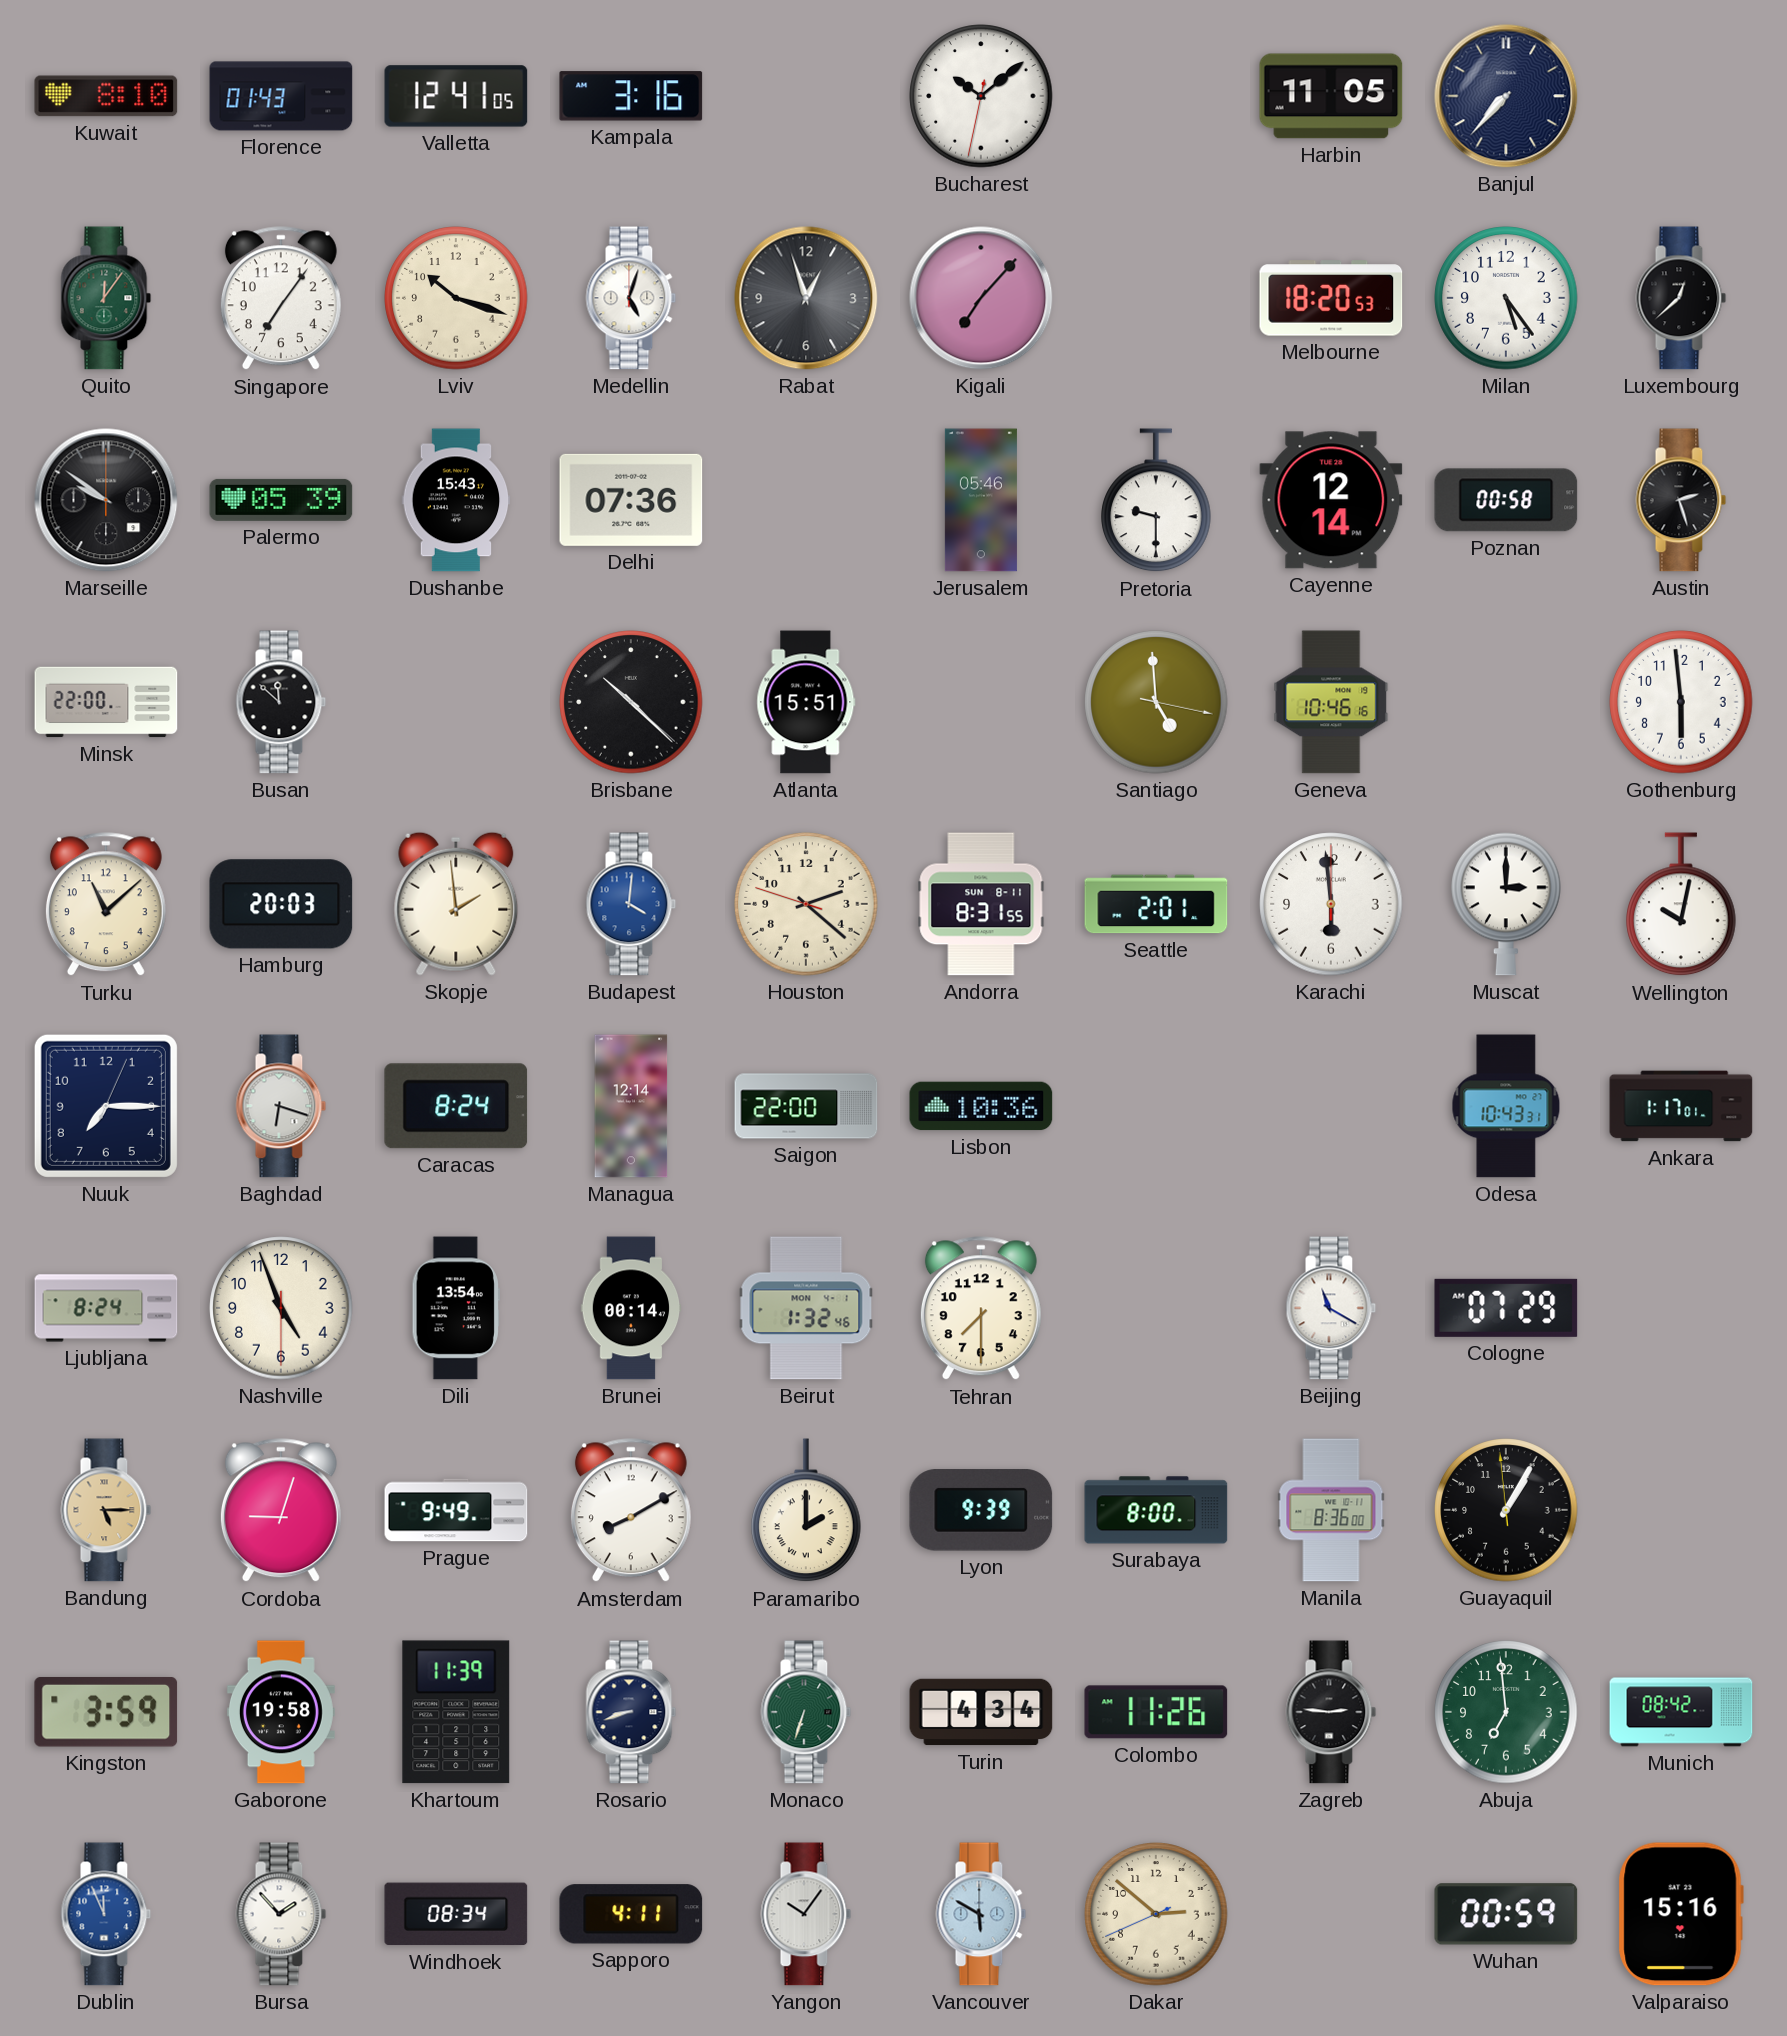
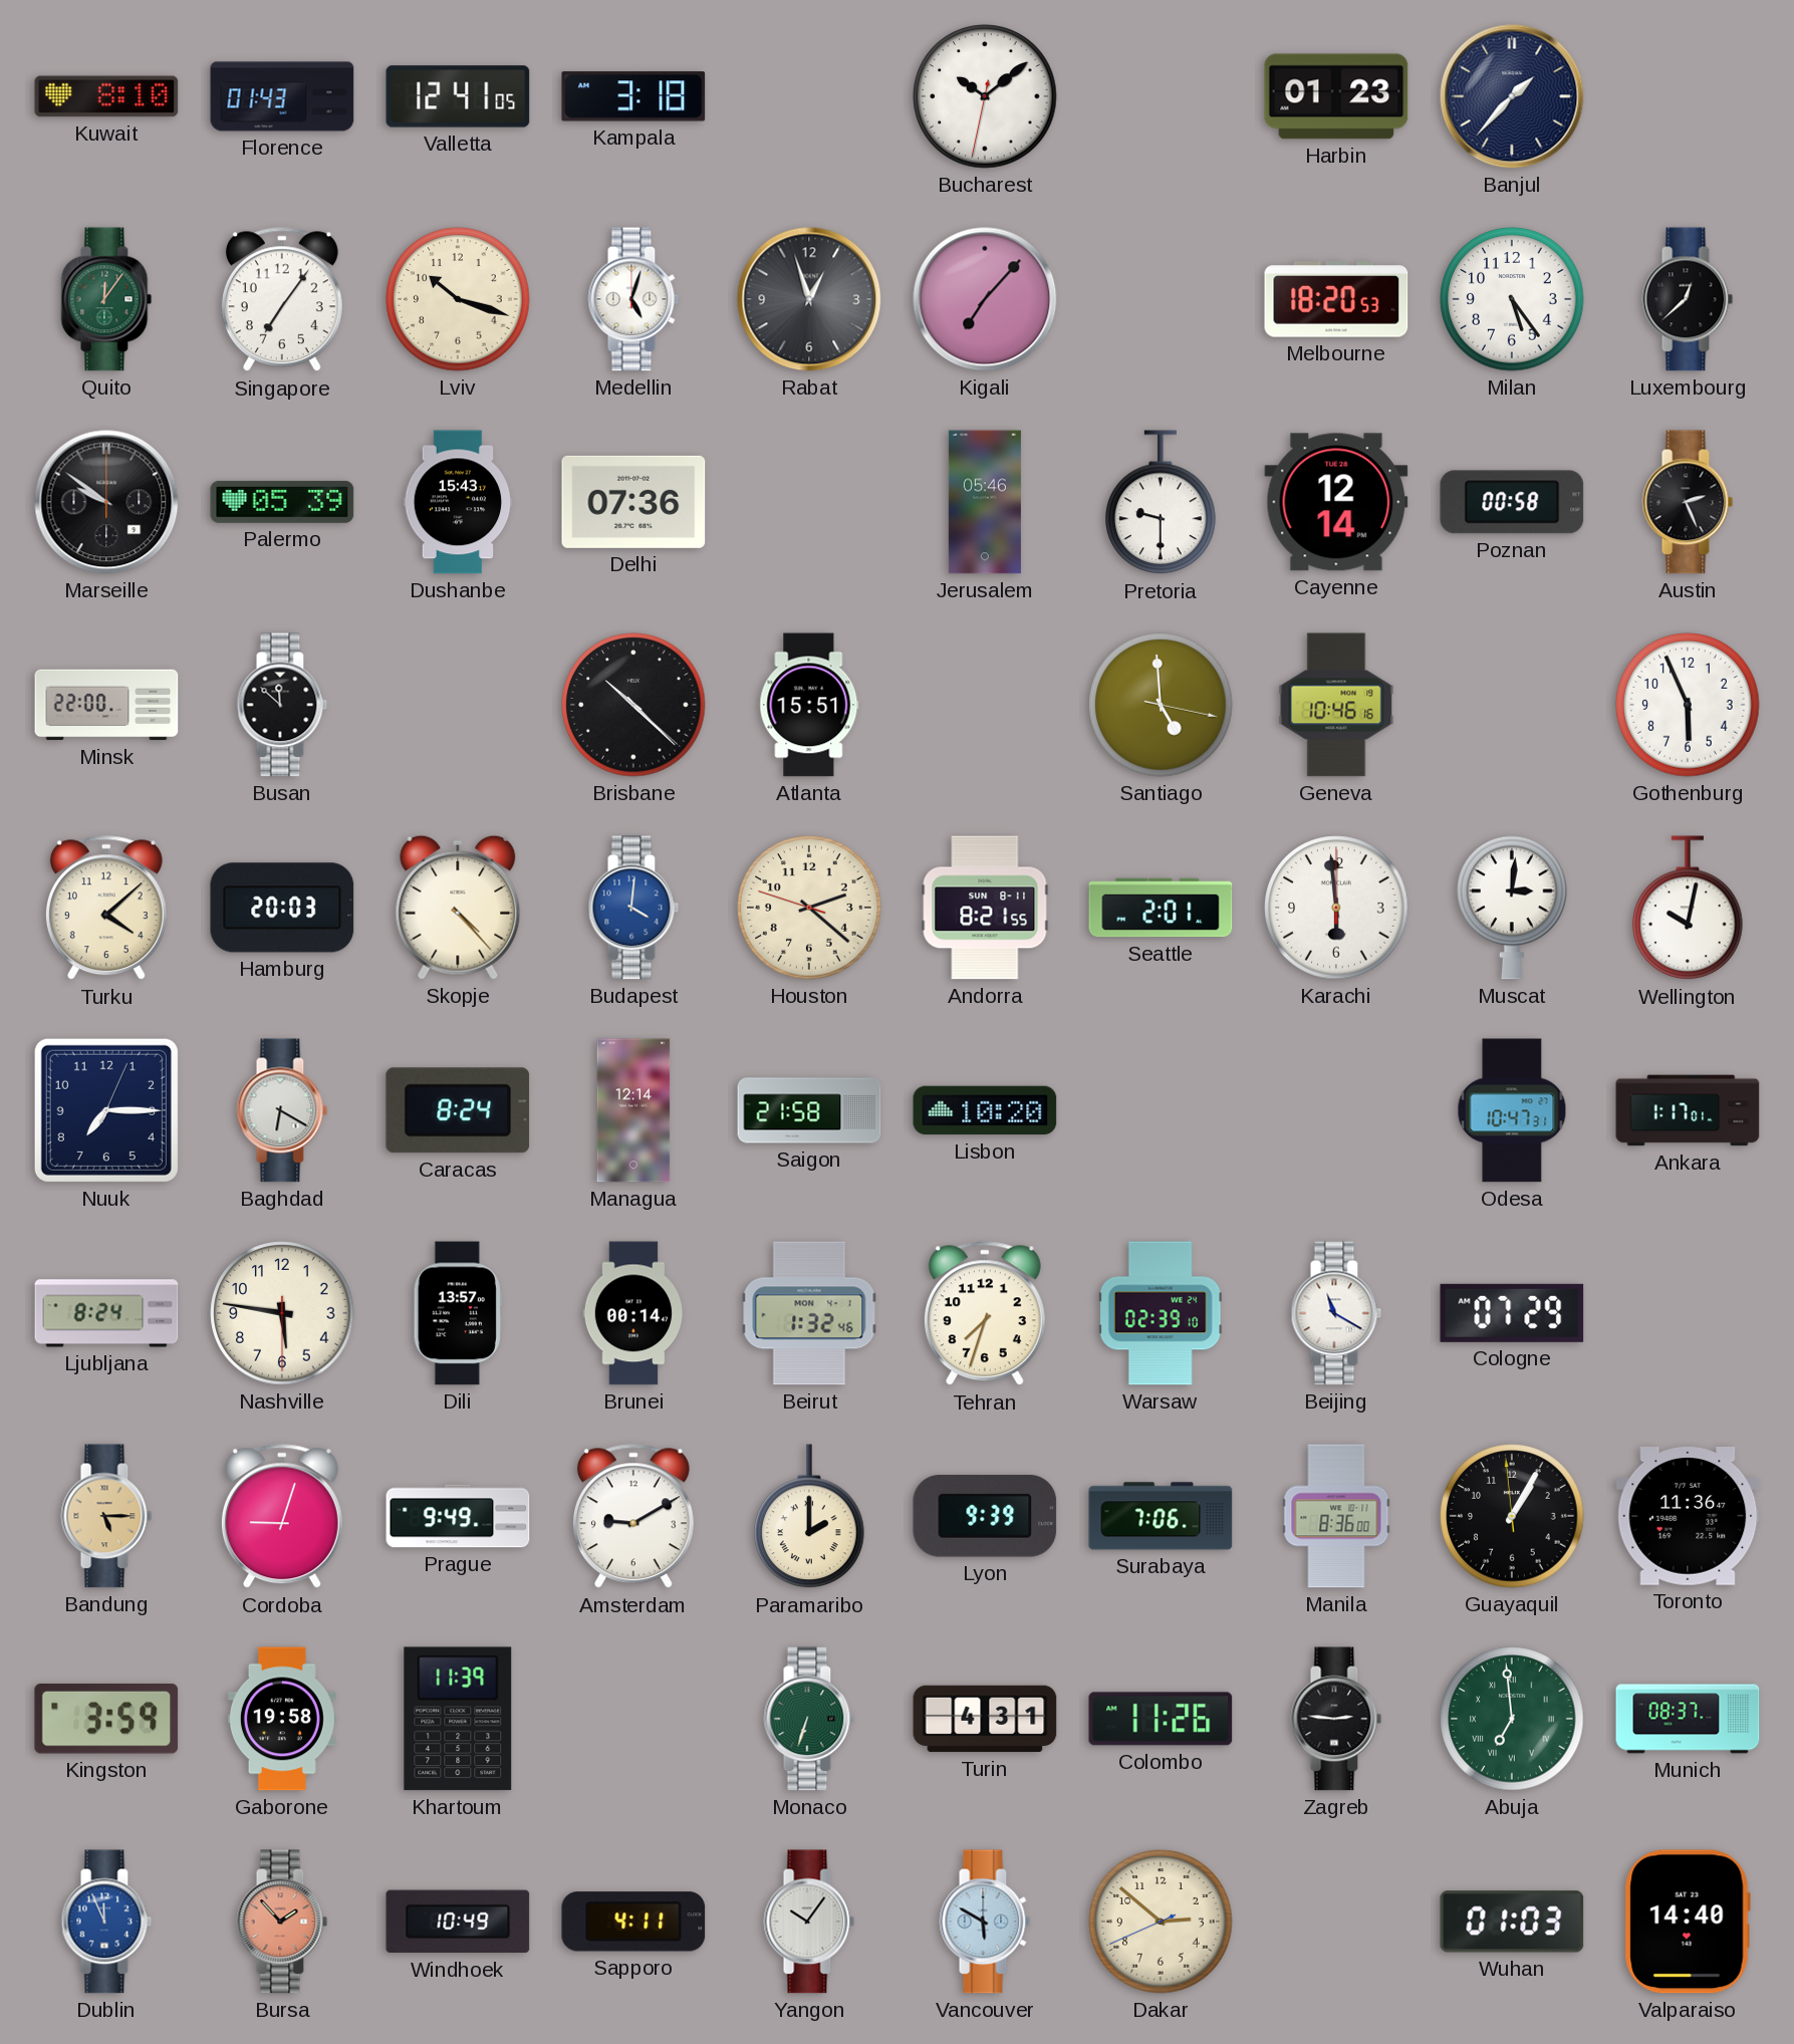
Kampala: 3:16 -> 3:18
Harbin: 11:05 -> 01:23
Banjul: 7:37 -> 1:37
Austin: 2:27 -> 2:26
Gothenburg: 5:59 -> 5:56
Turku: 11:08 -> 4:08
Skopje: 1:59 -> 4:23
Andorra: 8:31 -> 8:21
Muscat: 3:00 -> 3:01
Baghdad: 6:18 -> 6:20
Saigon: 22:00 -> 21:58
Lisbon: 10:36 -> 10:20
Odesa: 10:43 -> 10:47
Nashville: 4:56 -> 5:46
Dili: 13:54 -> 13:57
Tehran: 7:30 -> 7:33
Warsaw: none -> 02:39
Amsterdam: 8:10 -> 9:10
Surabaya: 8:00 -> 7:06
Toronto: none -> 11:36
Rosario: 8:42 -> none
Turin: 4:34 -> 4:31
Abuja numerals: Arabic -> Roman
Munich: 08:42 -> 08:37
Bursa dial: white -> salmon
Windhoek: 08:34 -> 10:49
Wuhan: 00:59 -> 01:03
Valparaiso: 15:16 -> 14:40
